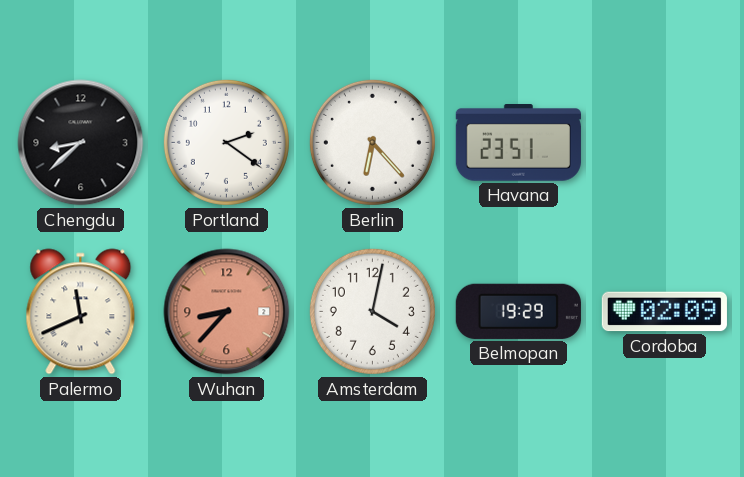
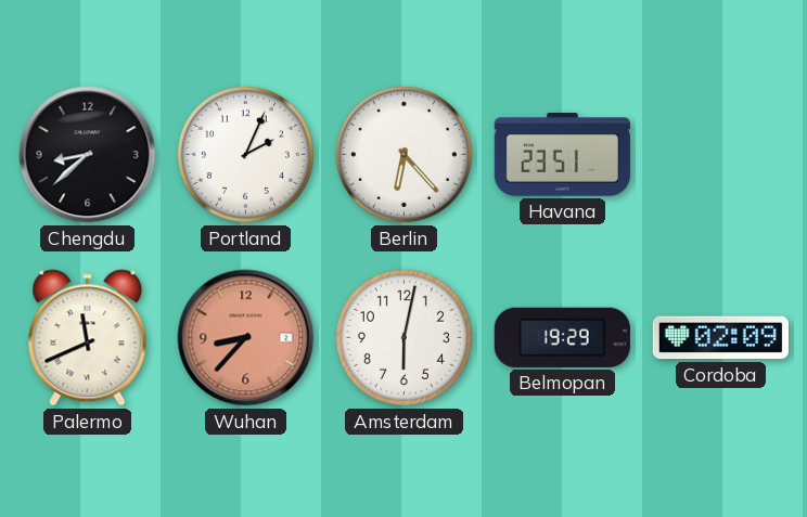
Portland: 2:21 -> 2:04
Amsterdam: 4:02 -> 6:02
